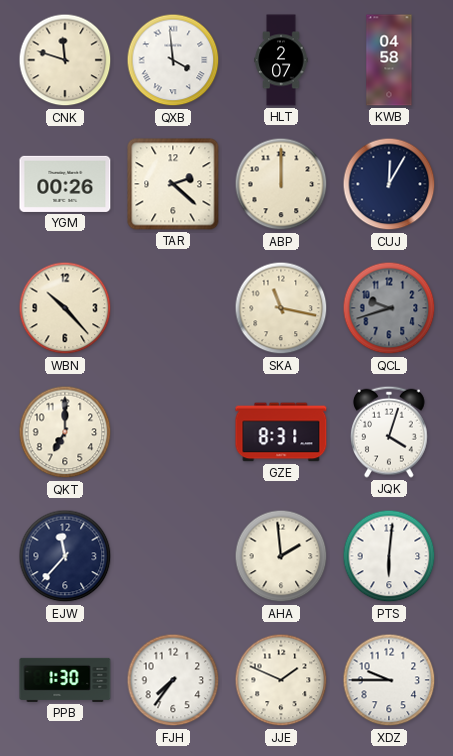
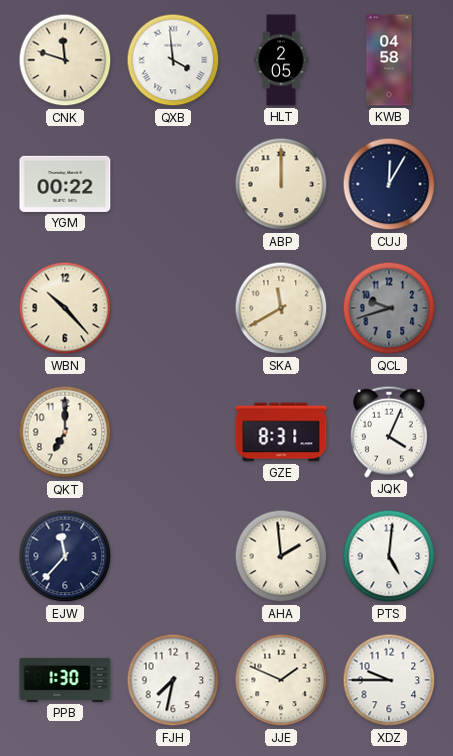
HLT: 2:07 -> 2:05
YGM: 00:26 -> 00:22
TAR: 2:22 -> none
SKA: 11:17 -> 11:40
JQK: 4:03 -> 4:04
PTS: 6:01 -> 5:01
FJH: 7:36 -> 7:32
